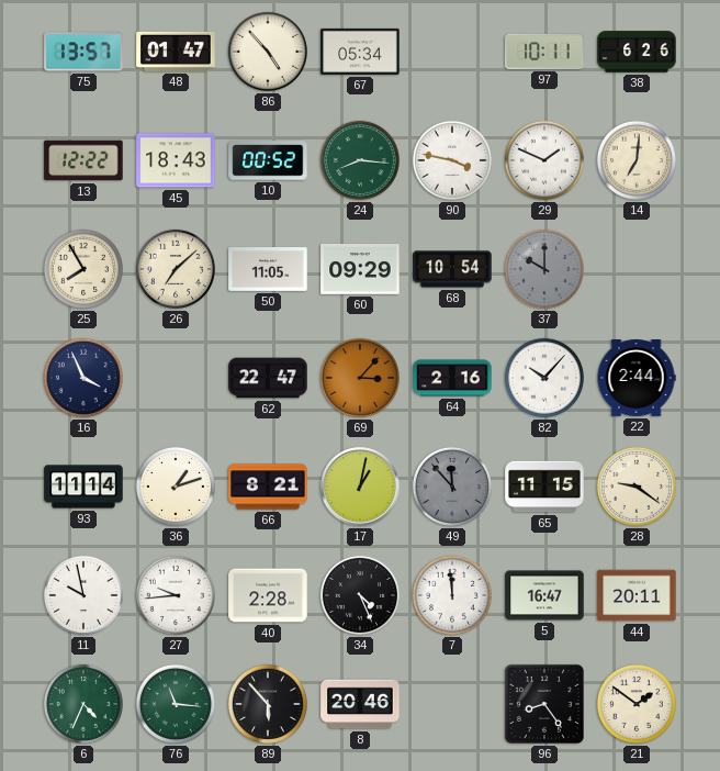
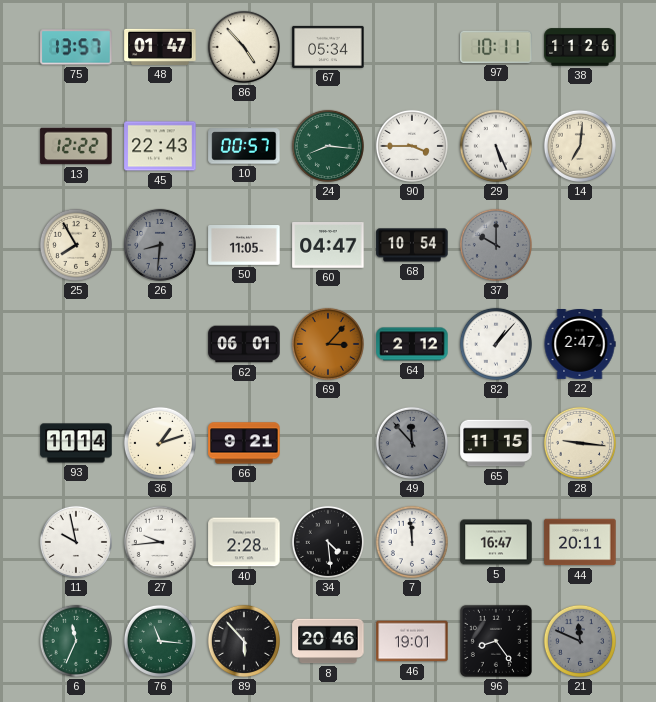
38: 6:26 -> 11:26
45: 18:43 -> 22:43
10: 00:52 -> 00:57
90: 3:47 -> 3:45
29: 1:49 -> 5:26
26: 7:08 -> 8:31
26 dial: cream -> grey
60: 09:29 -> 04:47
16: 3:56 -> none
62: 22:47 -> 06:01
64: 2:16 -> 2:12
82: 10:07 -> 1:07
22: 2:44 -> 2:47
66: 8:21 -> 9:21
17: 1:02 -> none
28: 9:21 -> 9:16
34: 4:26 -> 4:29
6: 4:34 -> 11:34
46: none -> 19:01
21: 1:51 -> 11:49
21 dial: cream -> grey
